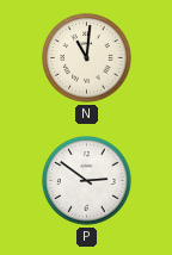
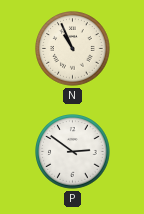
N: 11:01 -> 10:56
